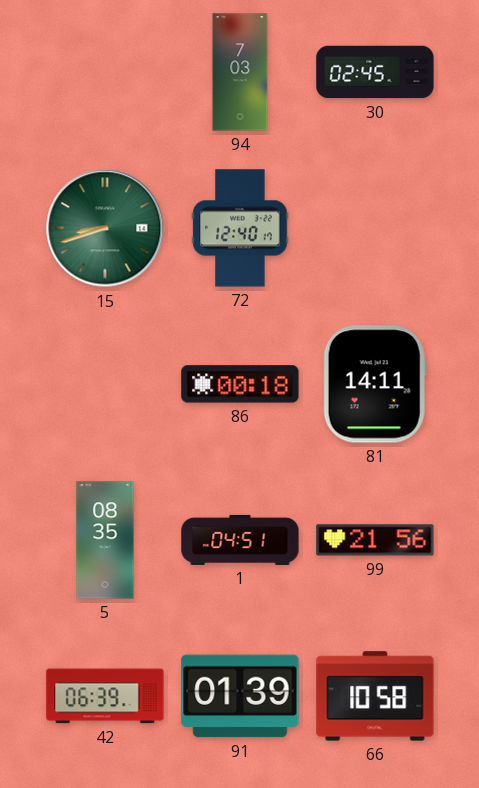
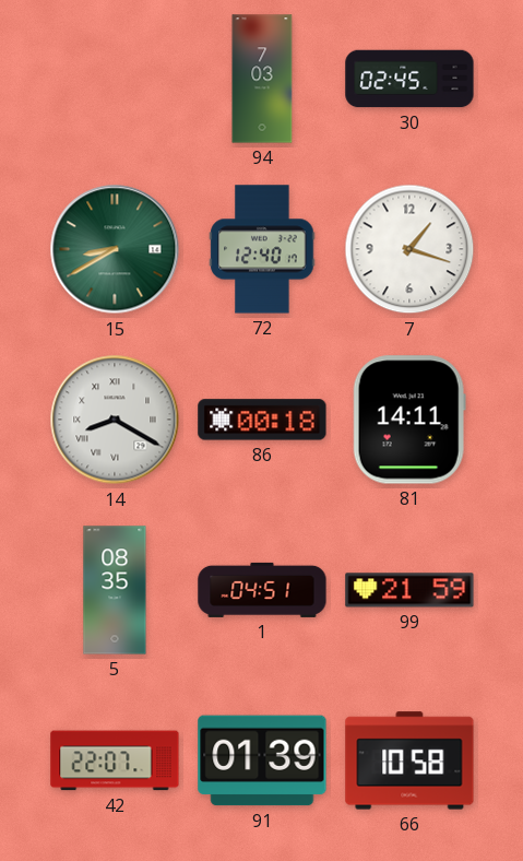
15: 8:42 -> 8:40
7: none -> 1:18
14: none -> 8:20
99: 21:56 -> 21:59
42: 06:39 -> 22:07
